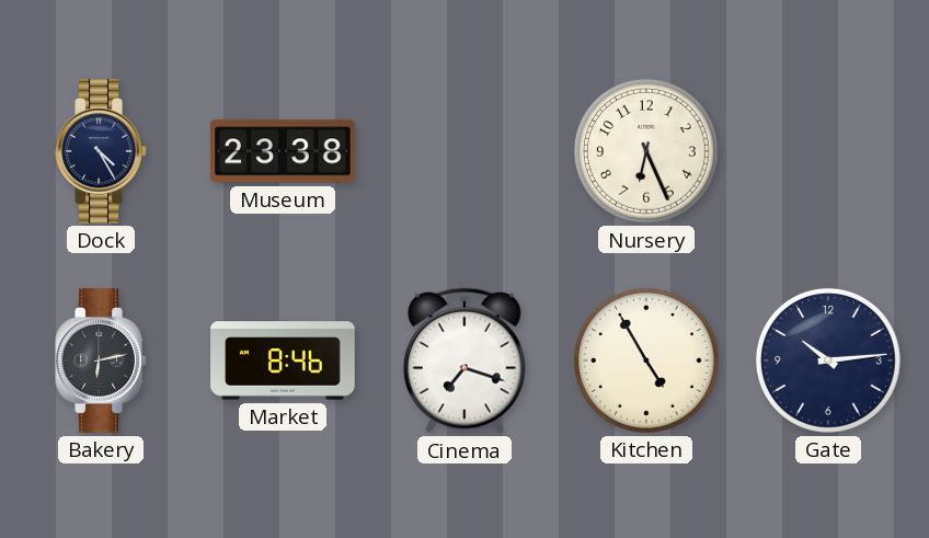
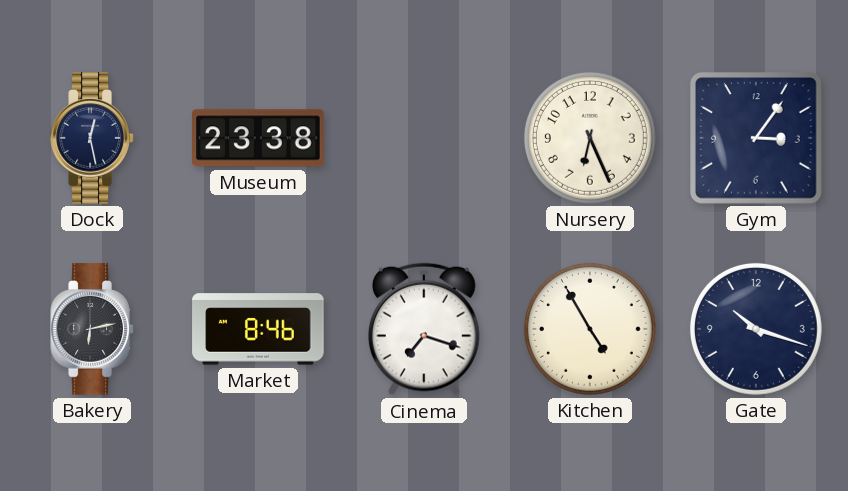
Dock: 4:25 -> 12:28
Gym: none -> 3:06
Gate: 10:14 -> 10:18
